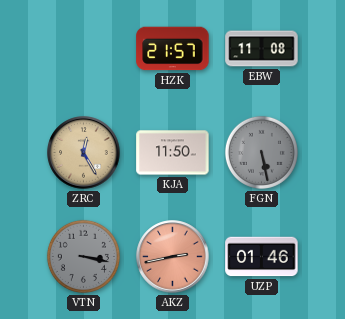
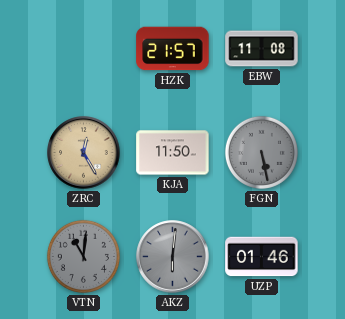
VTN: 3:17 -> 11:01
AKZ: 2:43 -> 6:01
AKZ dial: salmon -> grey
